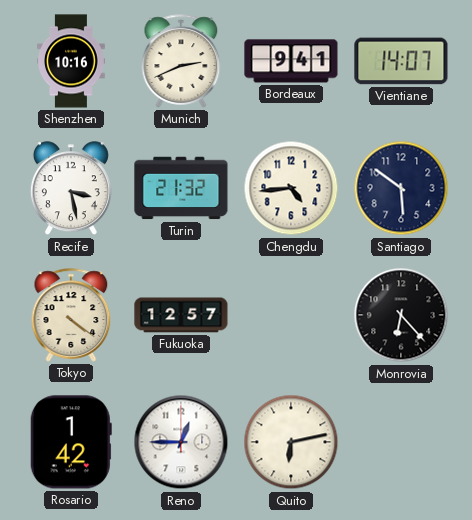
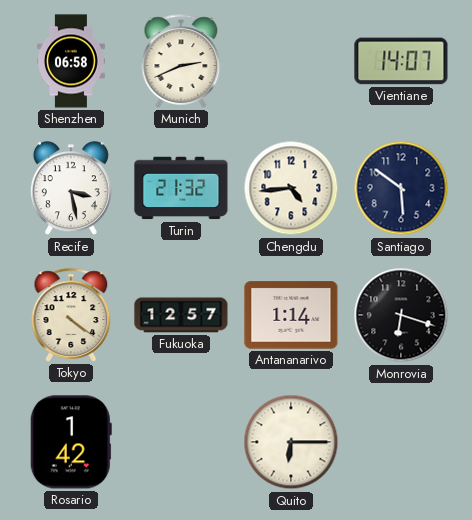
Shenzhen: 10:16 -> 06:58
Bordeaux: 9:41 -> none
Antananarivo: none -> 1:14
Monrovia: 6:23 -> 6:18
Reno: 12:45 -> none
Quito: 6:13 -> 6:15
